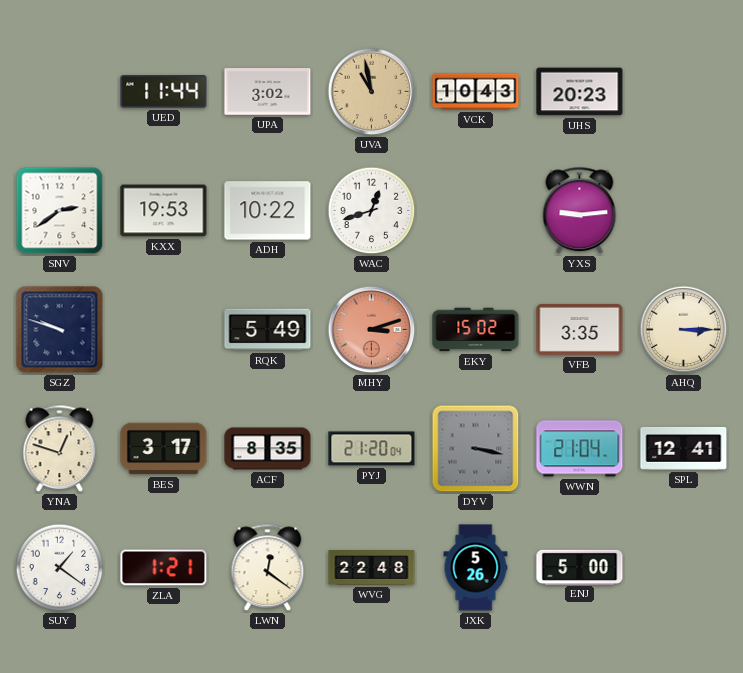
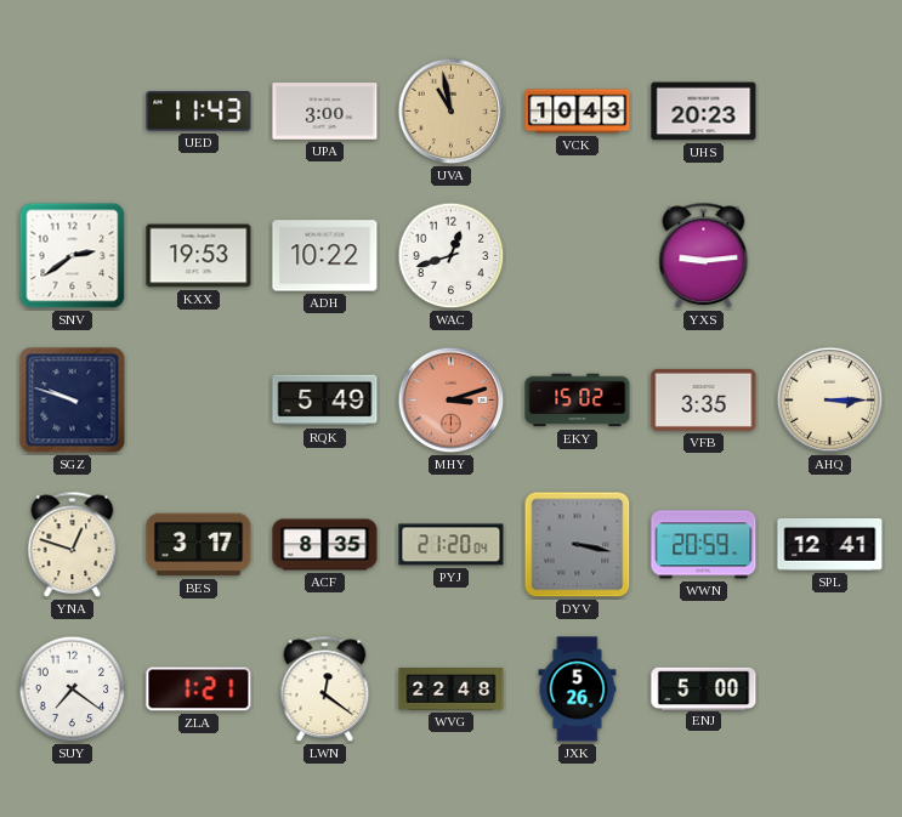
UED: 11:44 -> 11:43
UPA: 3:02 -> 3:00
WWN: 21:04 -> 20:59
SUY: 1:21 -> 7:21
